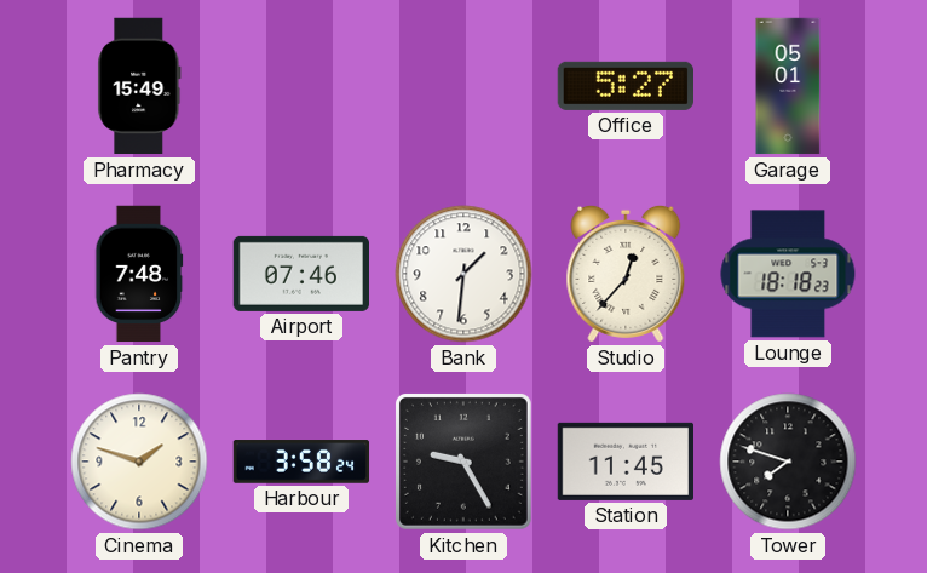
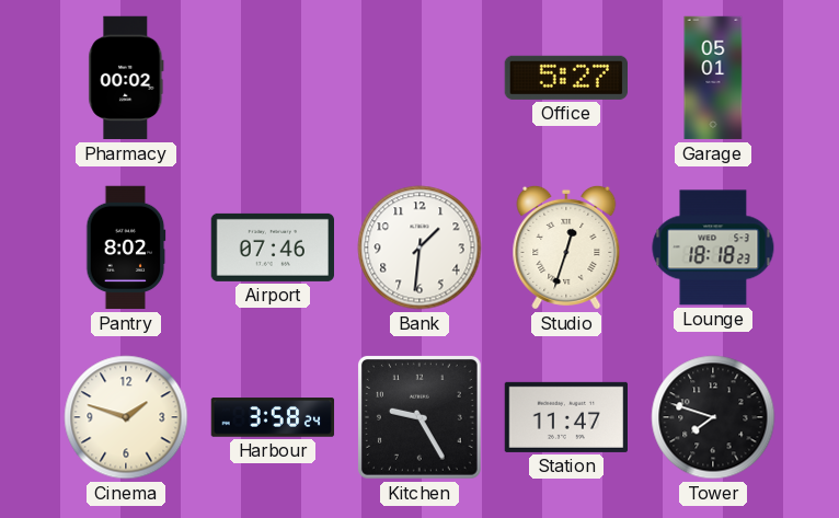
Pharmacy: 15:49 -> 00:02
Pantry: 7:48 -> 8:02
Studio: 12:37 -> 12:33
Station: 11:45 -> 11:47
